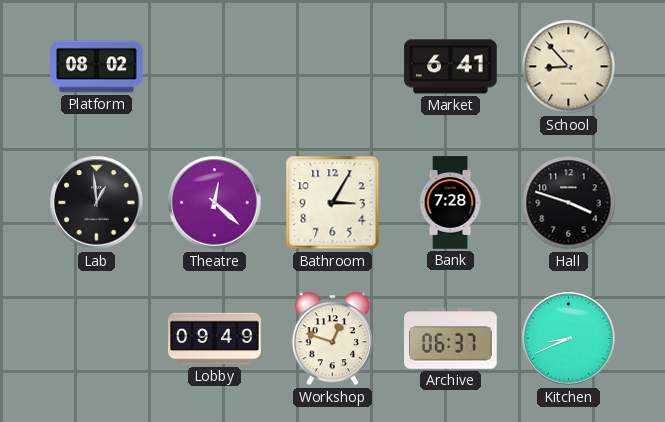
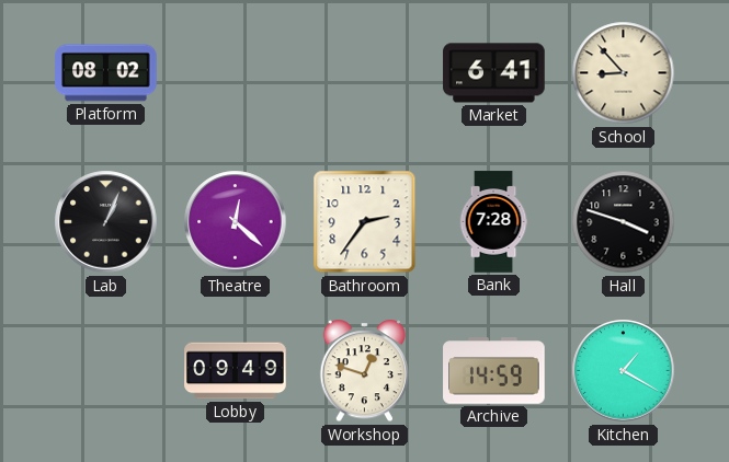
Lab: 12:59 -> 1:04
Bathroom: 3:05 -> 2:36
Archive: 06:37 -> 14:59
Kitchen: 8:41 -> 1:20
